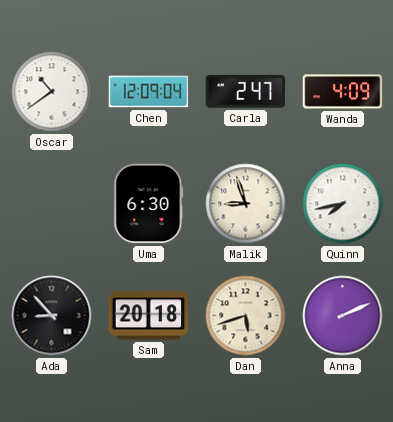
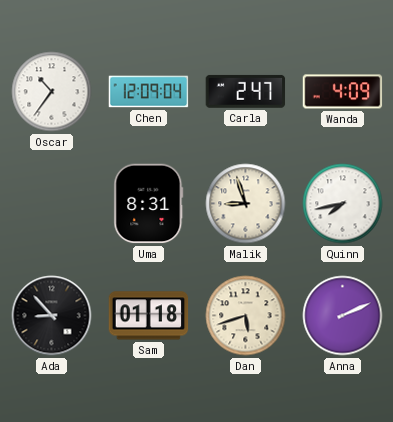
Oscar: 10:39 -> 10:36
Uma: 6:30 -> 8:31
Sam: 20:18 -> 01:18
